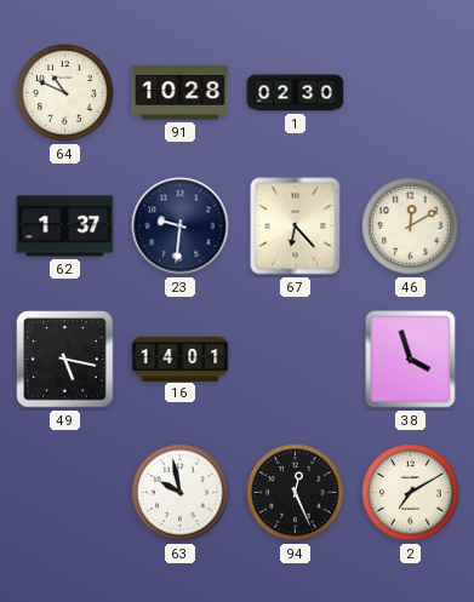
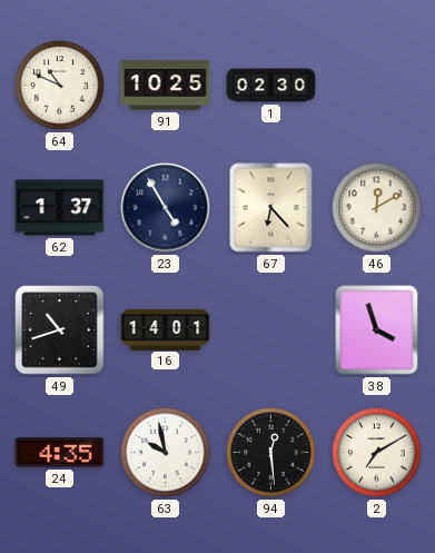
91: 10:28 -> 10:25
23: 9:31 -> 4:55
49: 5:17 -> 10:42
24: none -> 4:35
94: 12:26 -> 12:29
